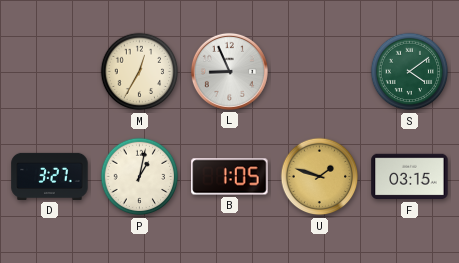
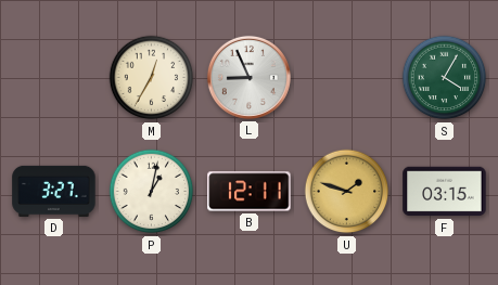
S: 4:09 -> 4:05
B: 1:05 -> 12:11
